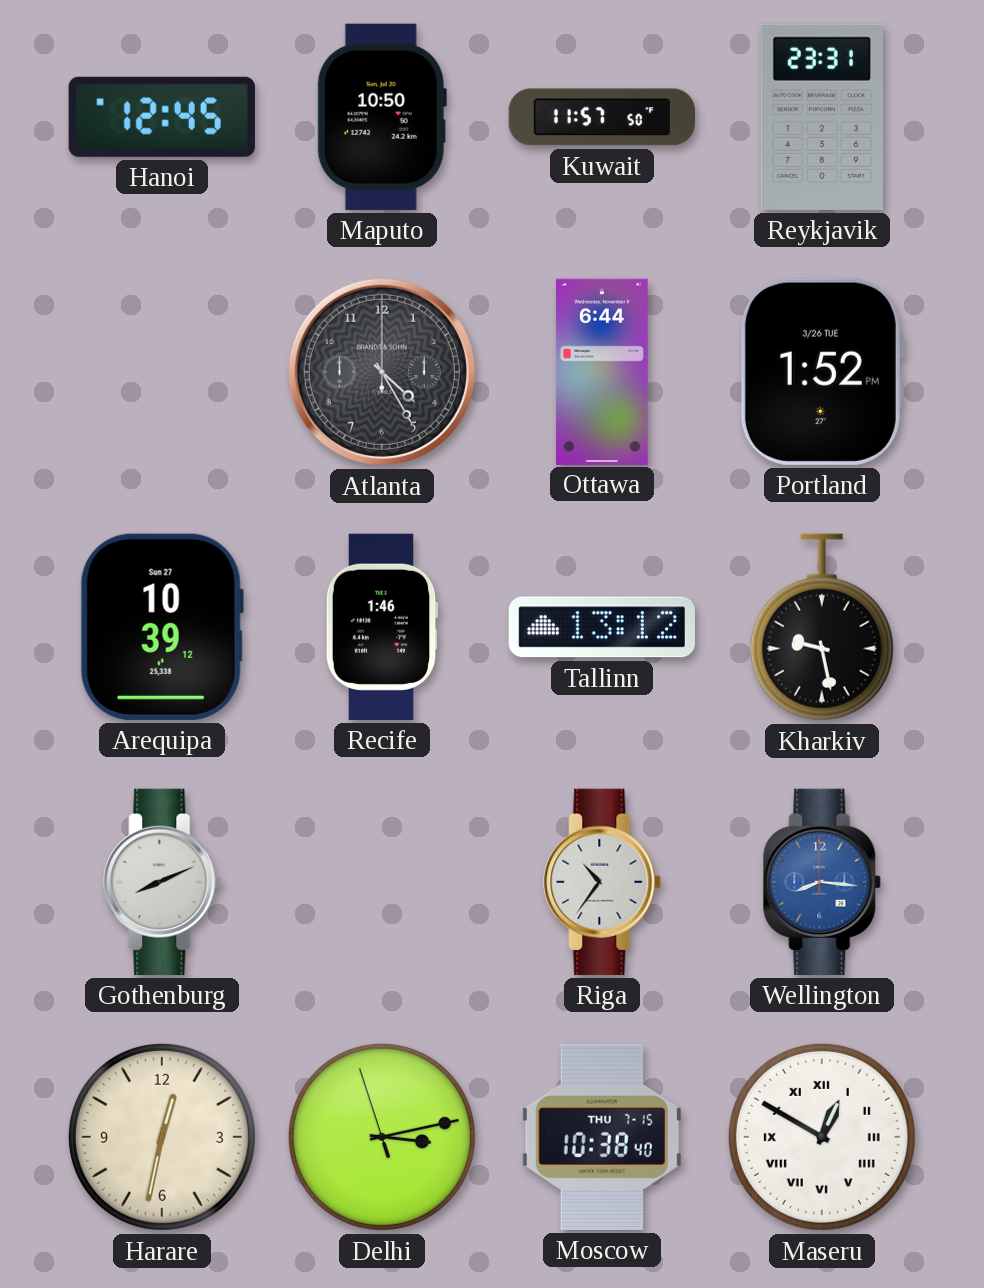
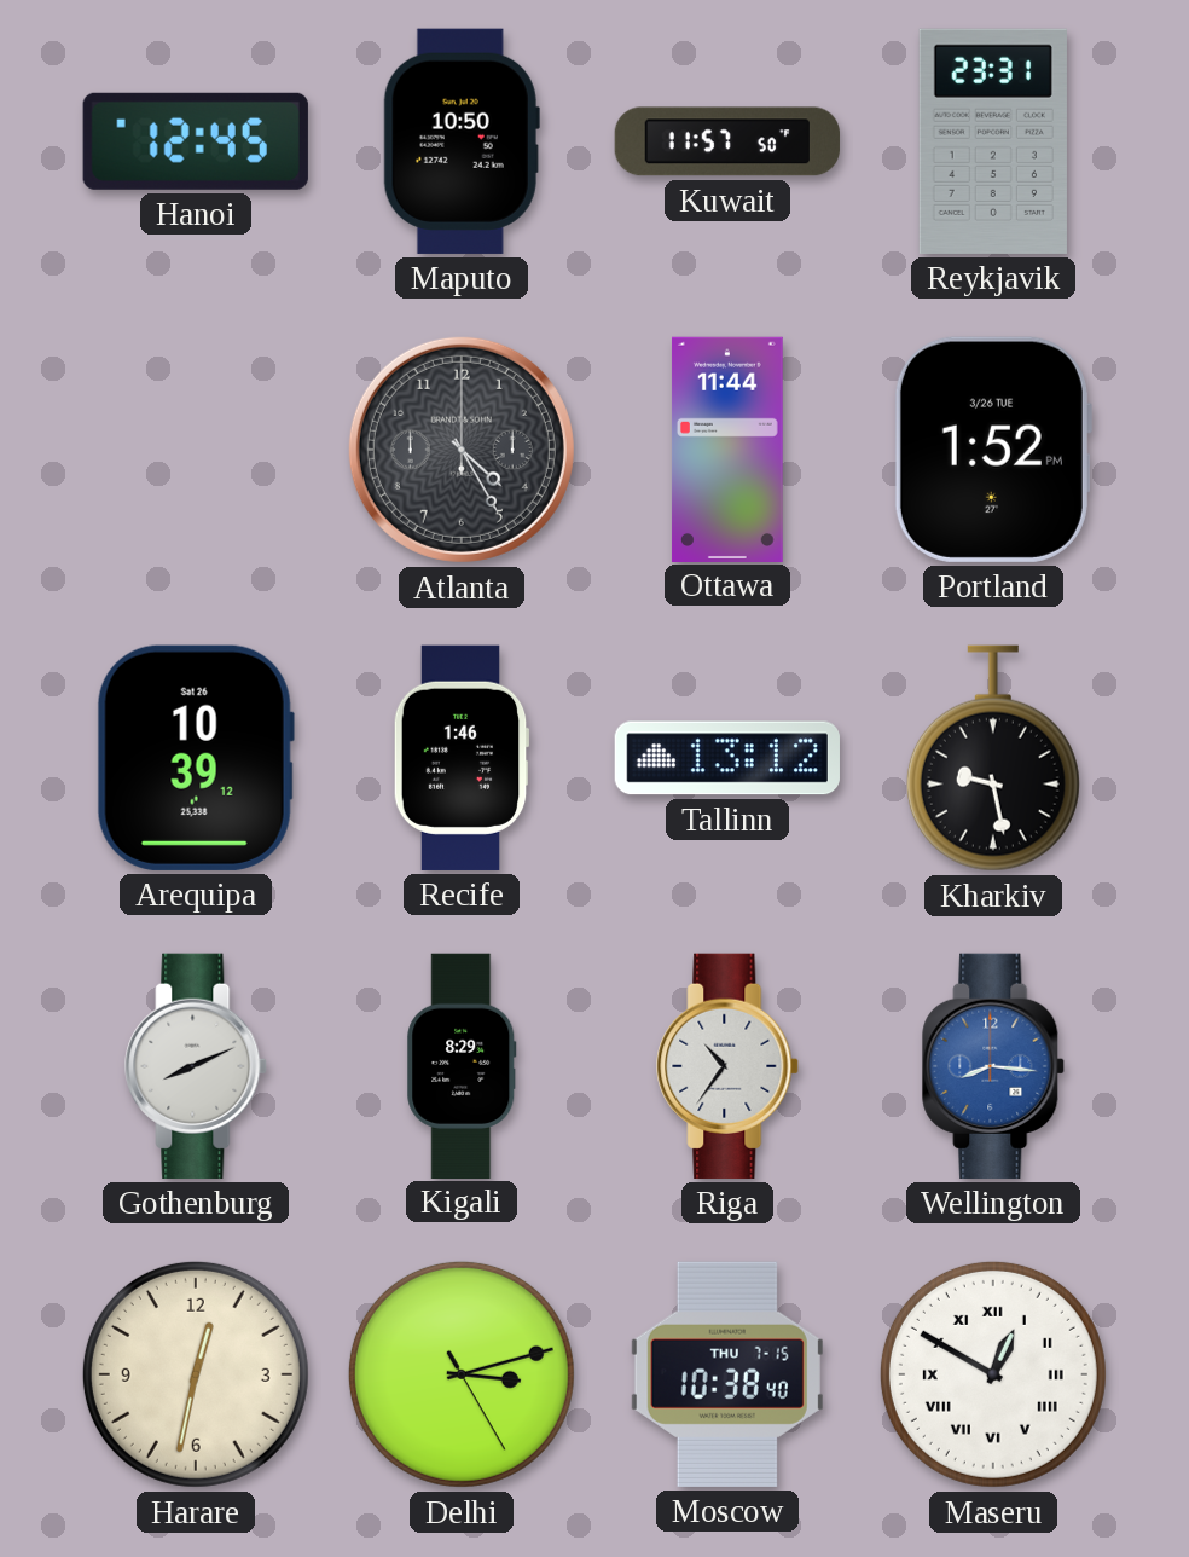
Ottawa: 6:44 -> 11:44
Arequipa date: Sun 27 -> Sat 26
Kigali: none -> 8:29
Delhi: 3:12:57 -> 3:12:25
